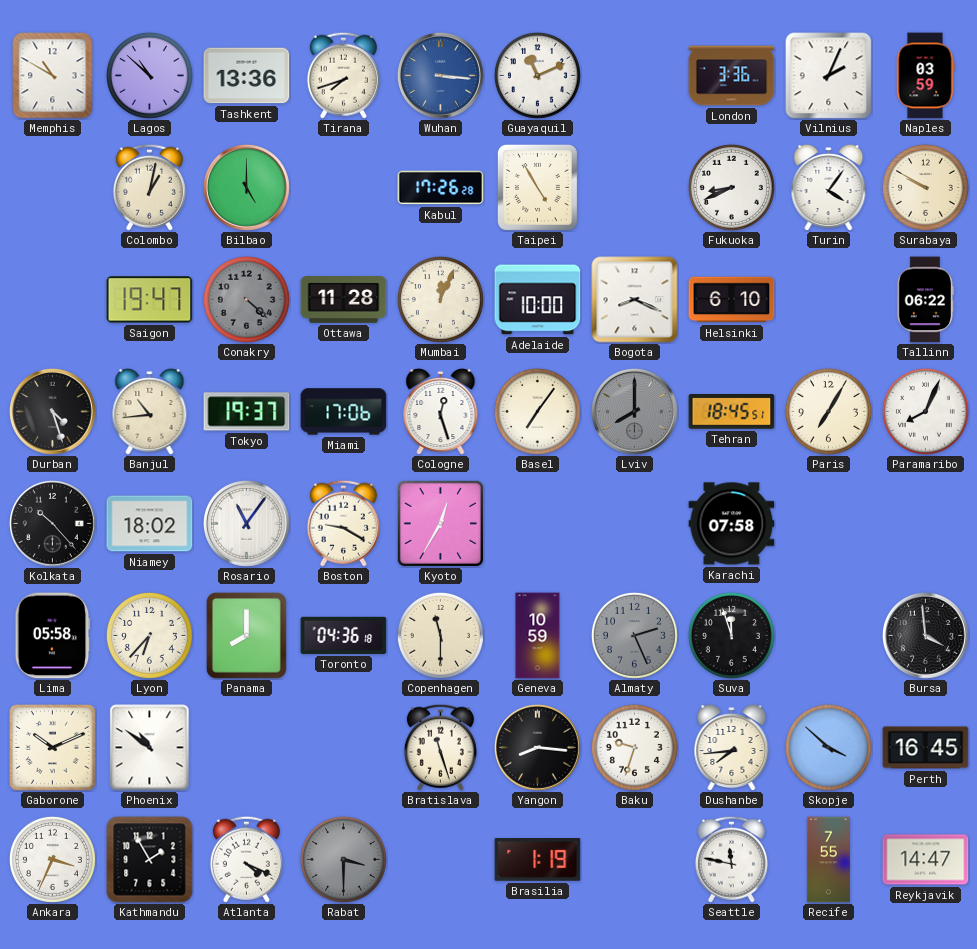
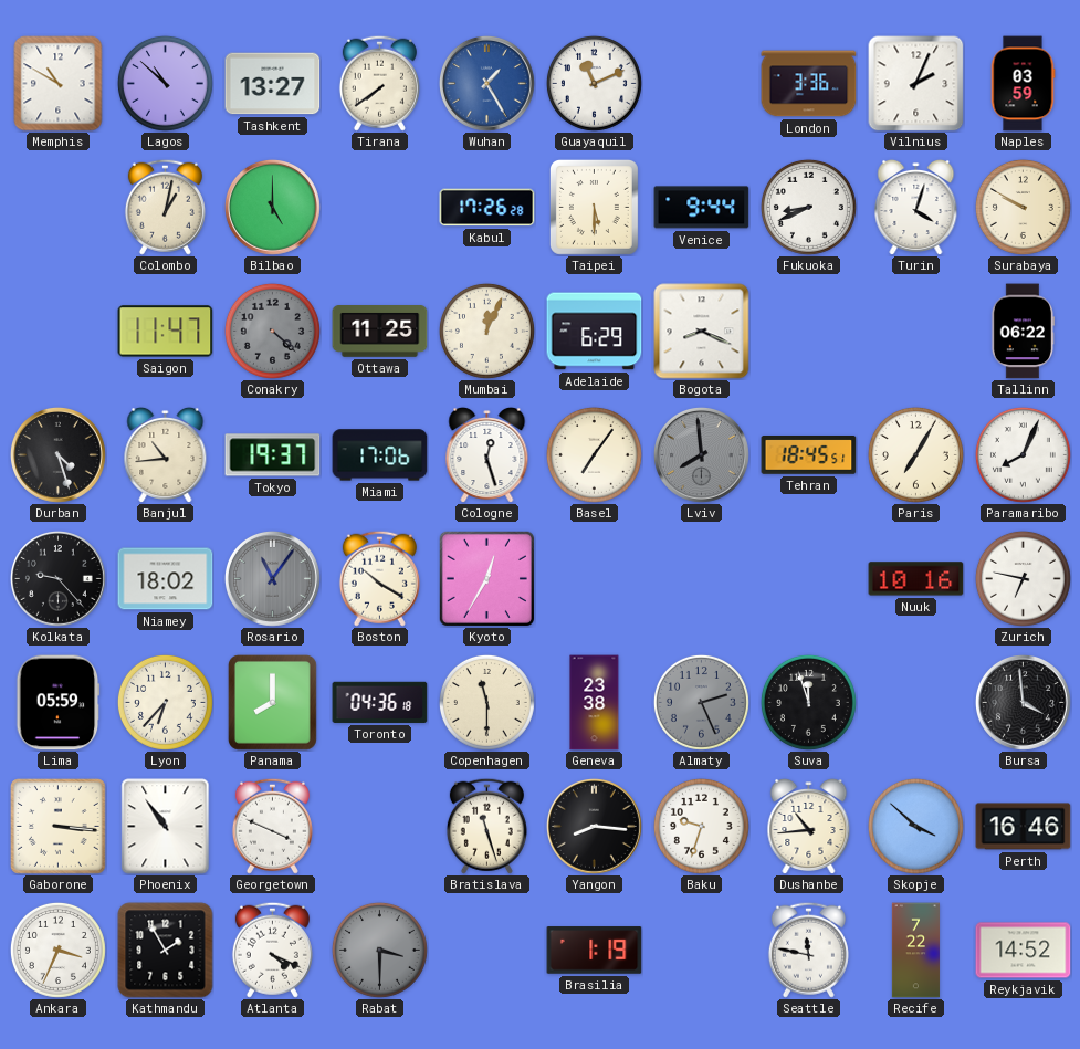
Tashkent: 13:36 -> 13:27
Tirana: 7:42 -> 7:39
Wuhan: 3:16 -> 1:25
Taipei: 4:55 -> 5:30
Venice: none -> 9:44
Turin: 4:06 -> 4:03
Saigon: 19:47 -> 11:47
Ottawa: 11:28 -> 11:25
Adelaide: 10:00 -> 6:29
Helsinki: 6:10 -> none
Lviv: 8:00 -> 7:59
Kolkata: 10:23 -> 9:23
Rosario dial: white -> grey
Boston: 9:20 -> 10:20
Karachi: 07:58 -> none
Nuuk: none -> 10:16
Zurich: none -> 6:47
Lima: 05:58 -> 05:59
Geneva: 10:59 -> 23:38
Gaborone: 10:11 -> 3:16
Phoenix: 10:51 -> 10:54
Georgetown: none -> 3:49
Dushanbe: 7:44 -> 10:44
Perth: 16:45 -> 16:46
Recife: 7:55 -> 7:22
Reykjavik: 14:47 -> 14:52
